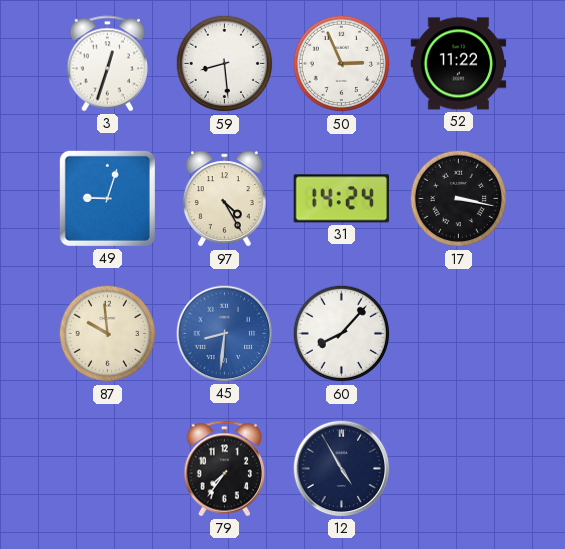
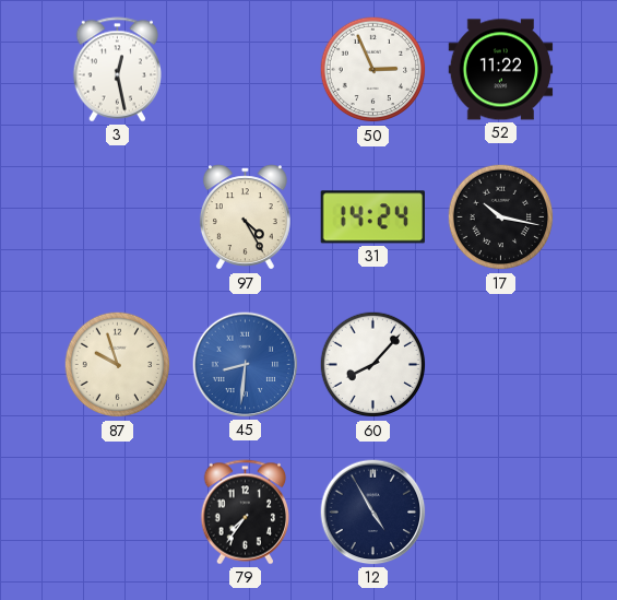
3: 12:33 -> 12:28
59: 8:29 -> none
49: 9:03 -> none
17: 3:17 -> 10:17
87: 9:59 -> 9:57
